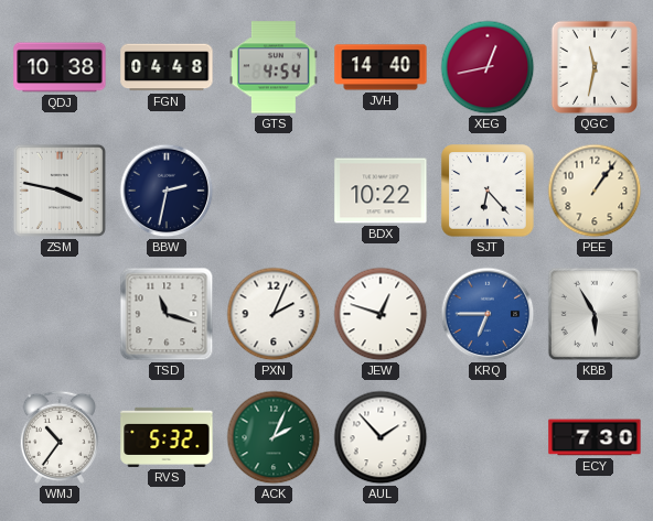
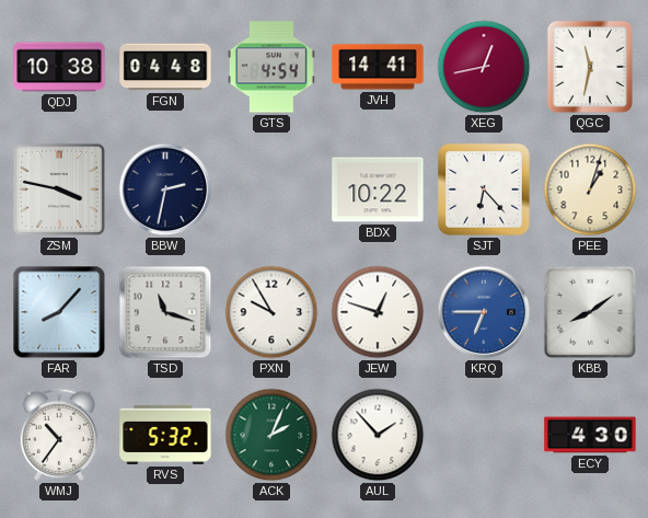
JVH: 14:40 -> 14:41
PEE: 1:06 -> 1:03
FAR: none -> 8:07
PXN: 2:04 -> 9:55
KBB: 5:55 -> 8:09
ECY: 7:30 -> 4:30
